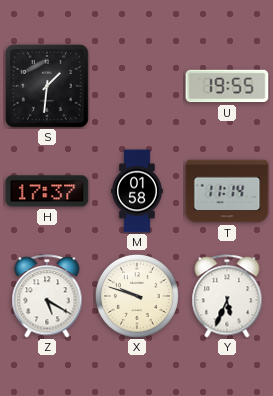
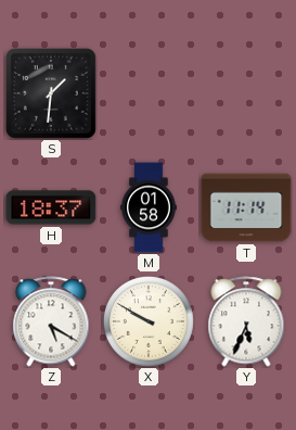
U: 19:55 -> none
H: 17:37 -> 18:37
X: 9:48 -> 9:50
